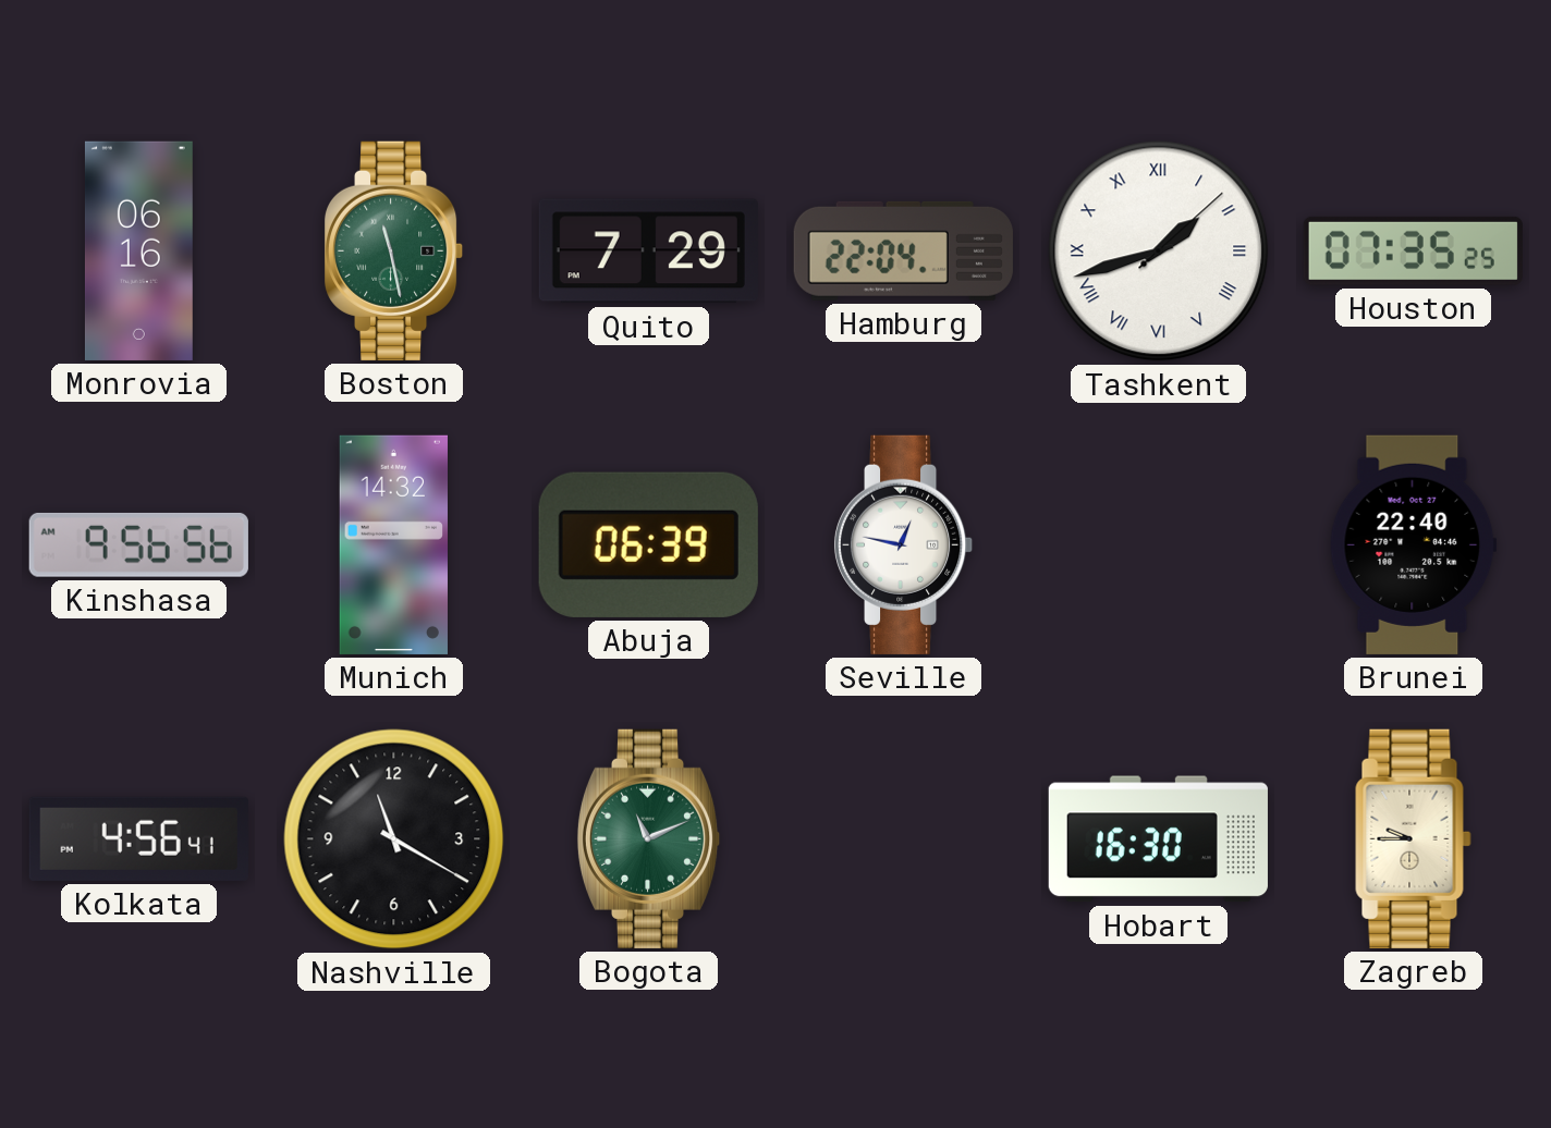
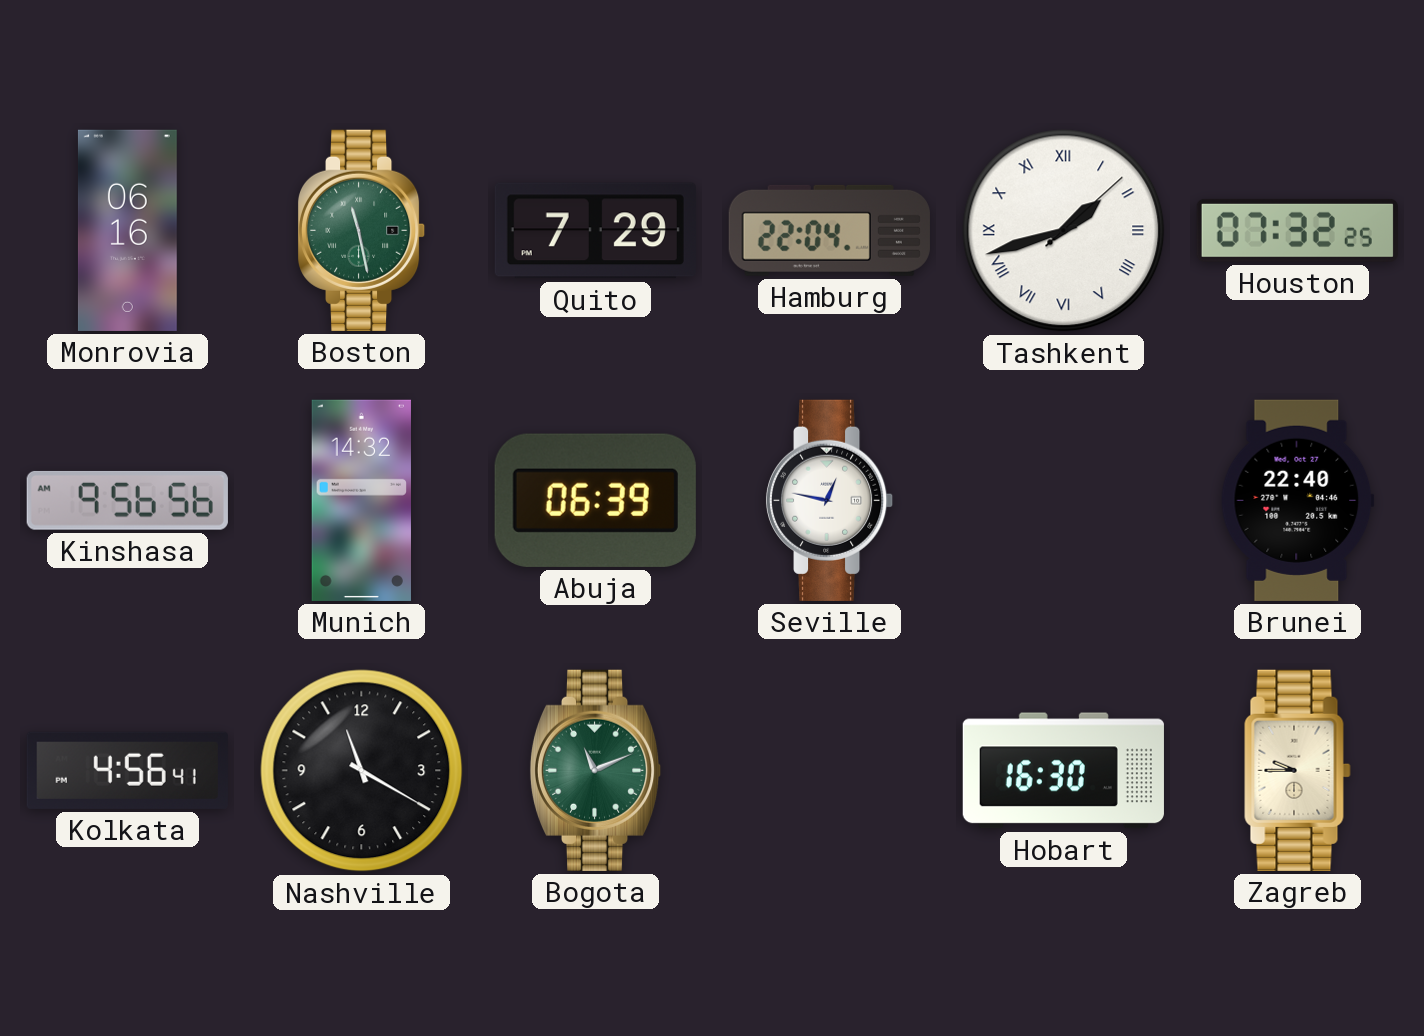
Houston: 07:35 -> 07:32
